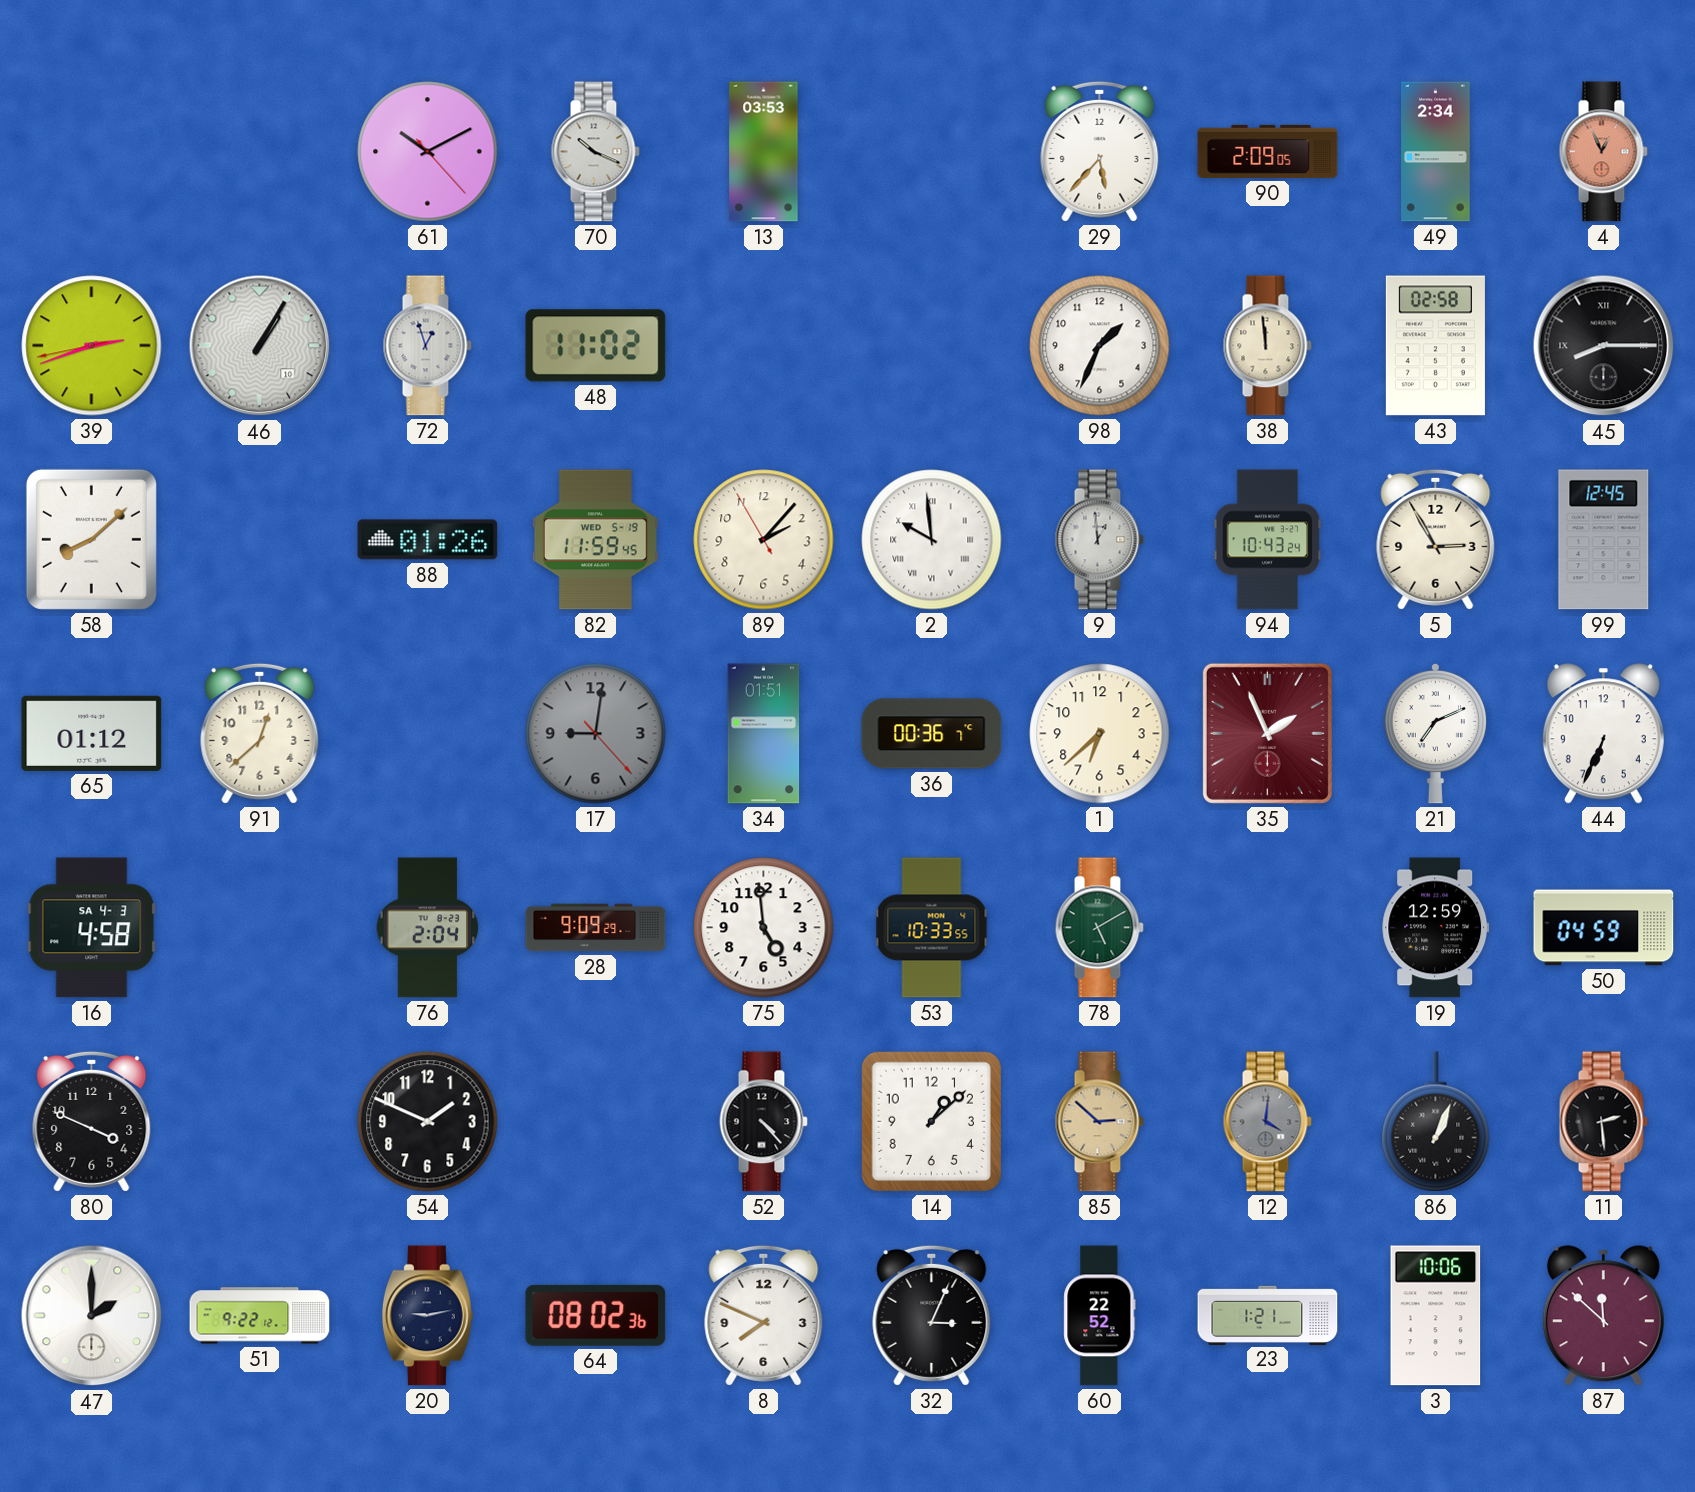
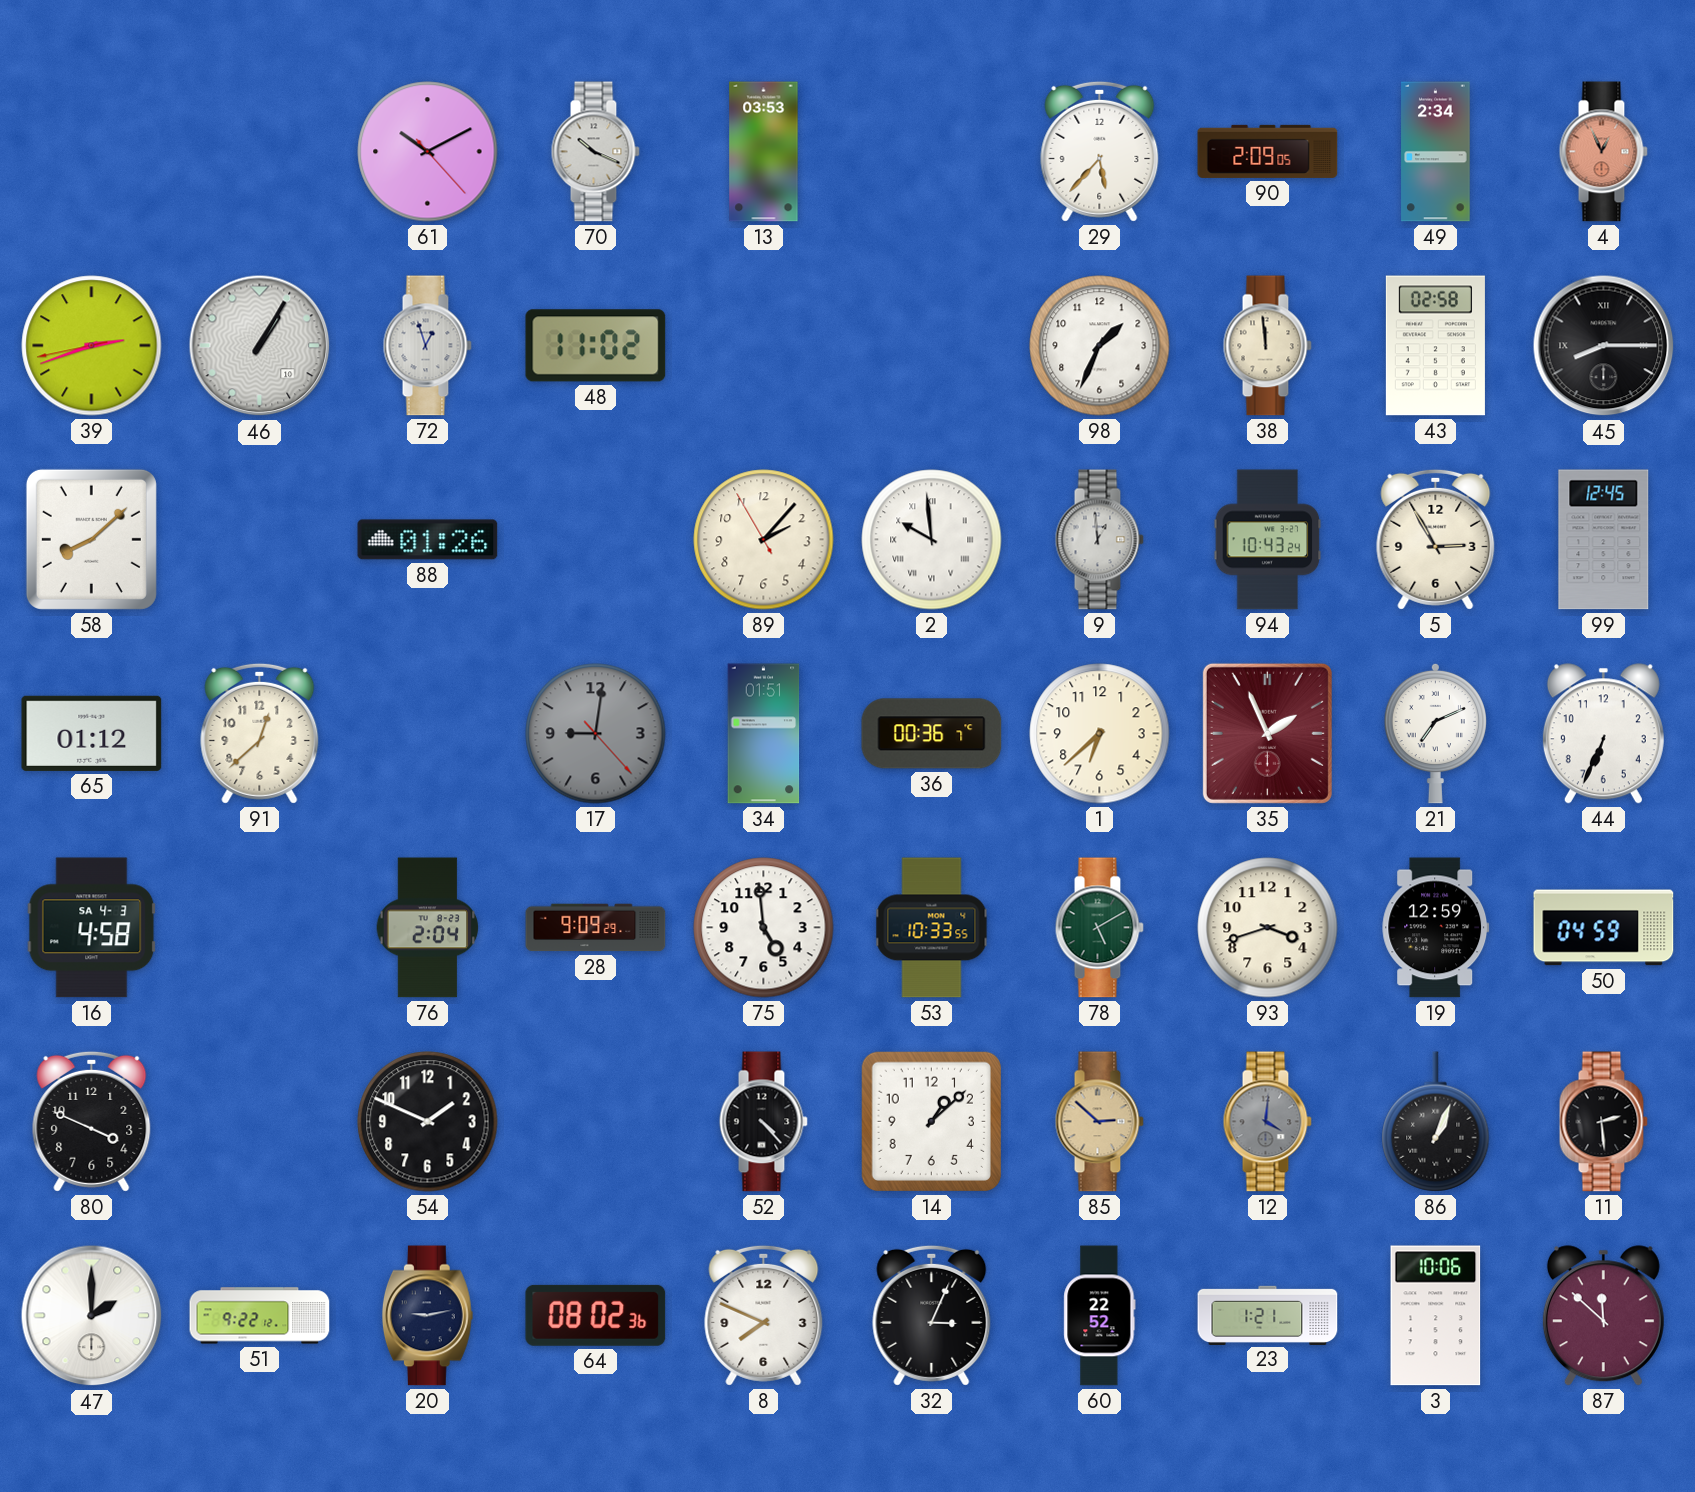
82: 11:59 -> none
93: none -> 3:42
